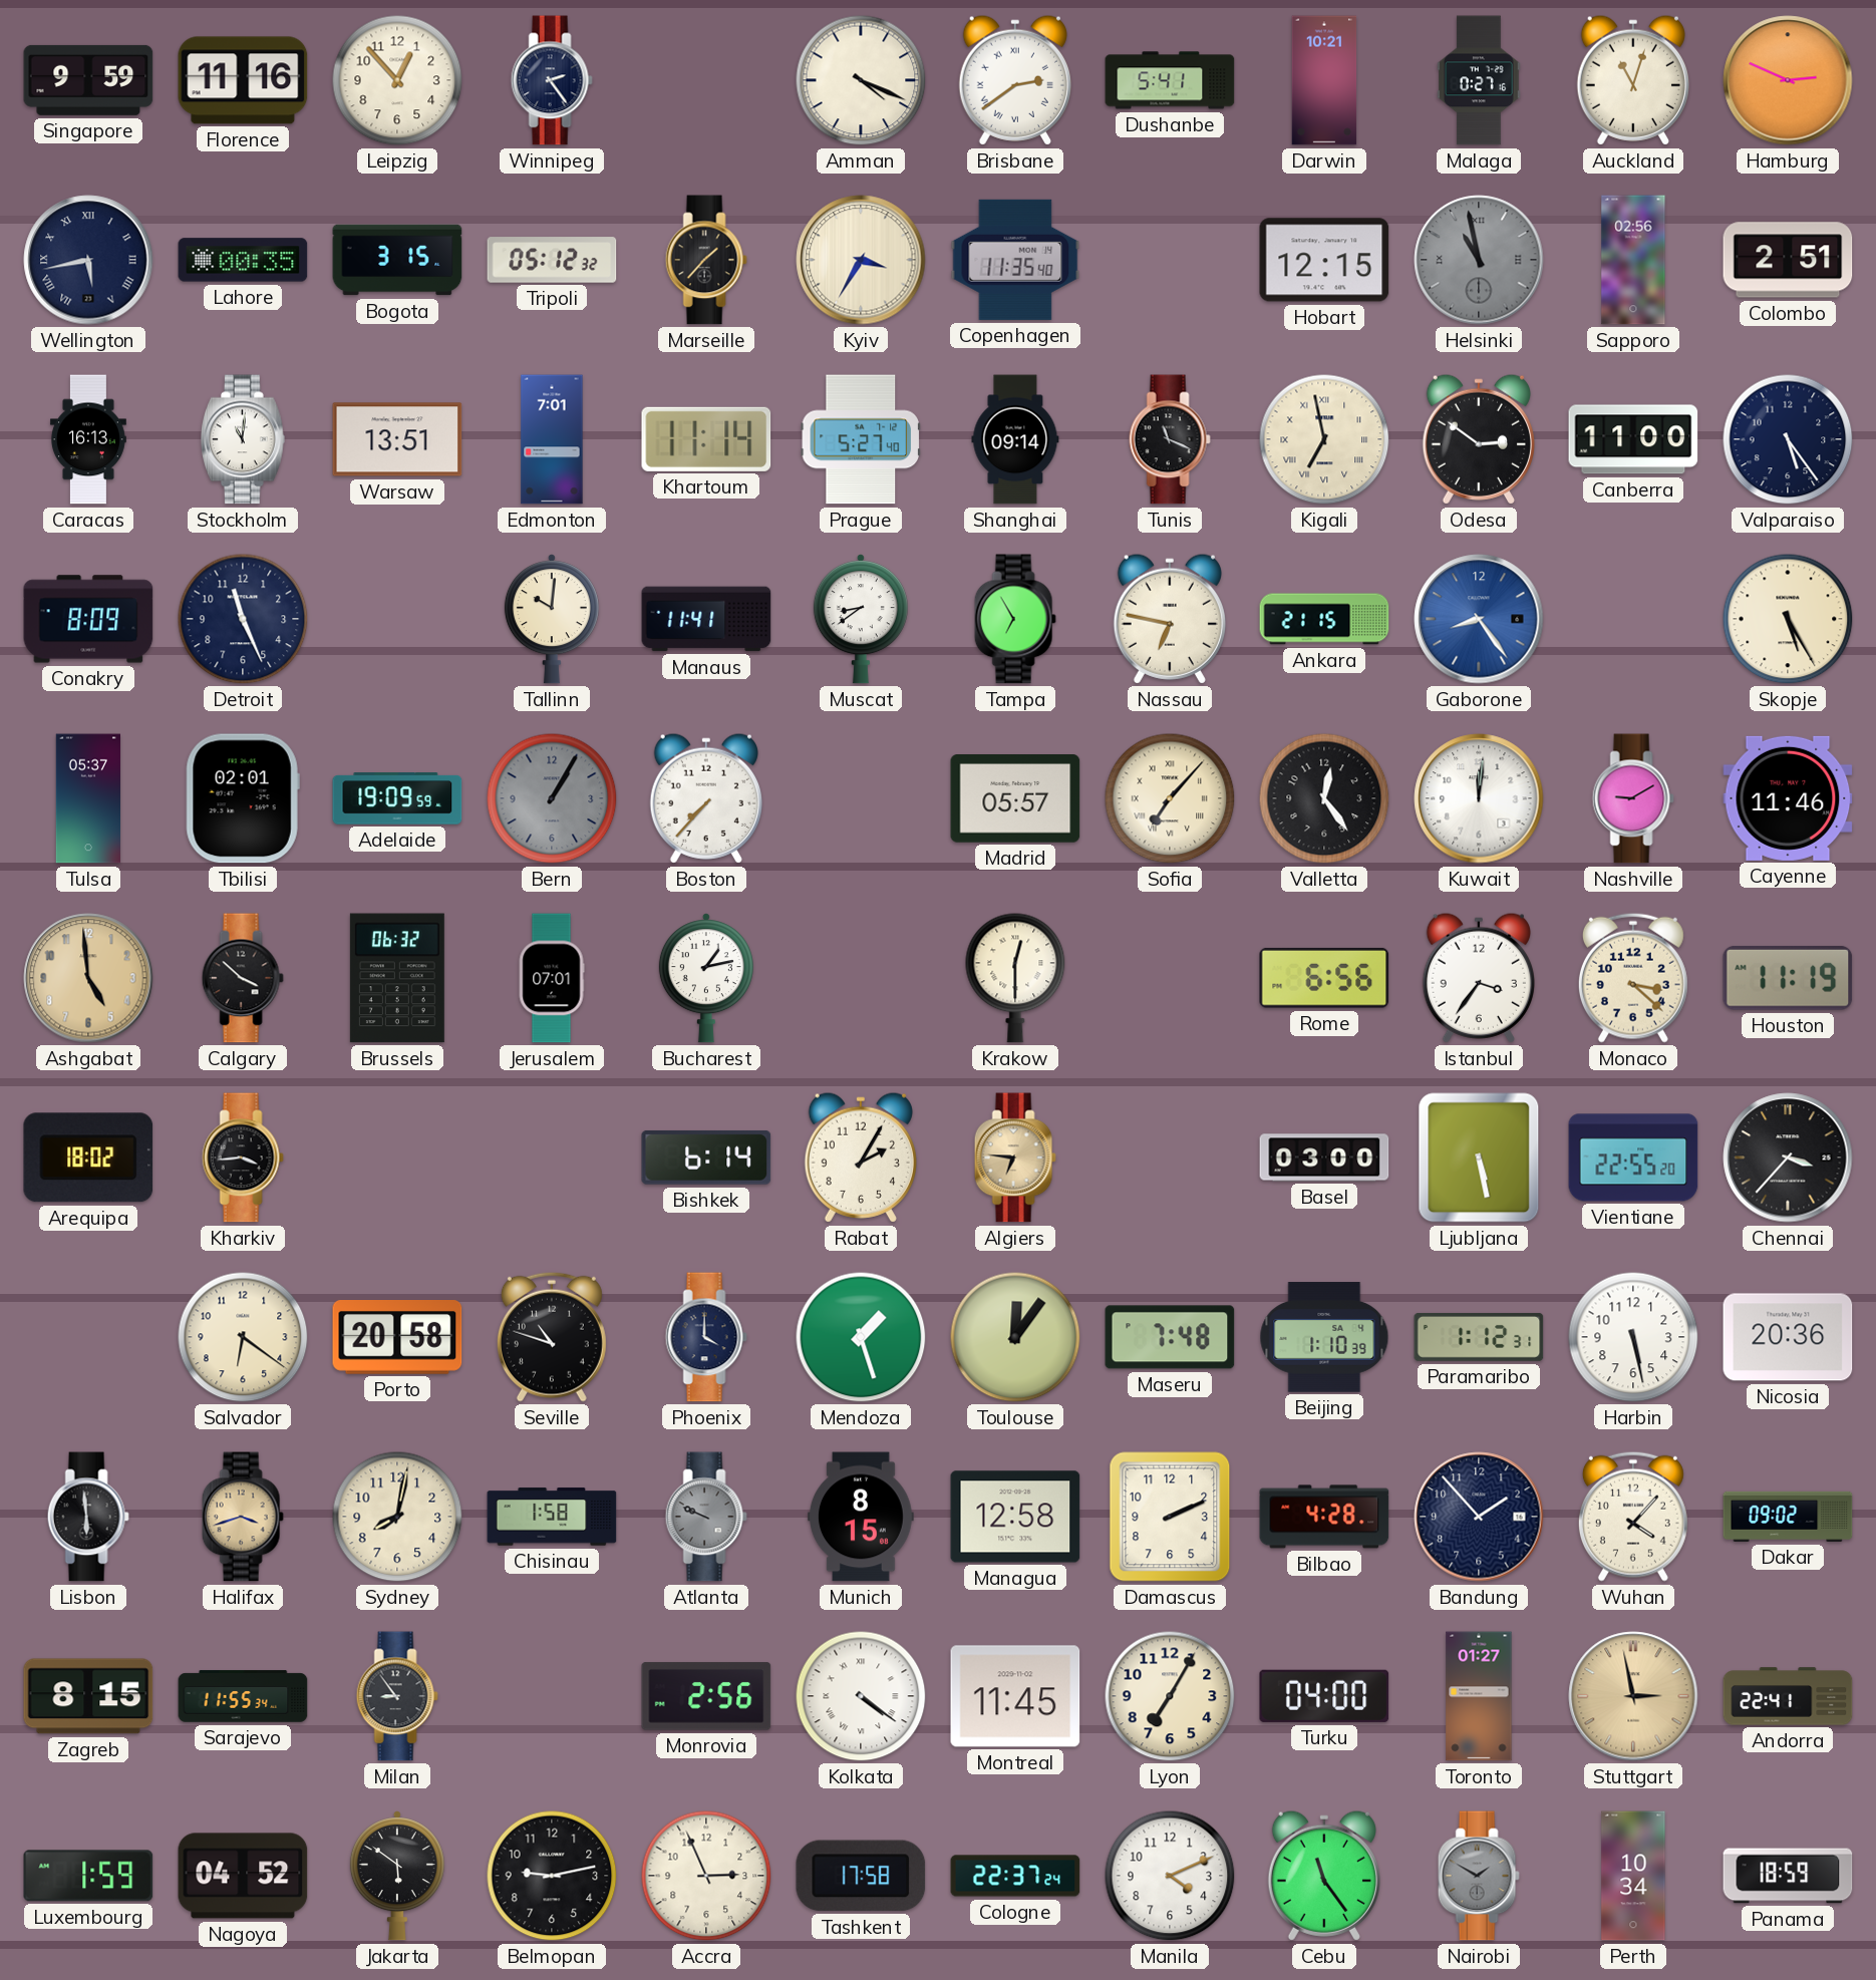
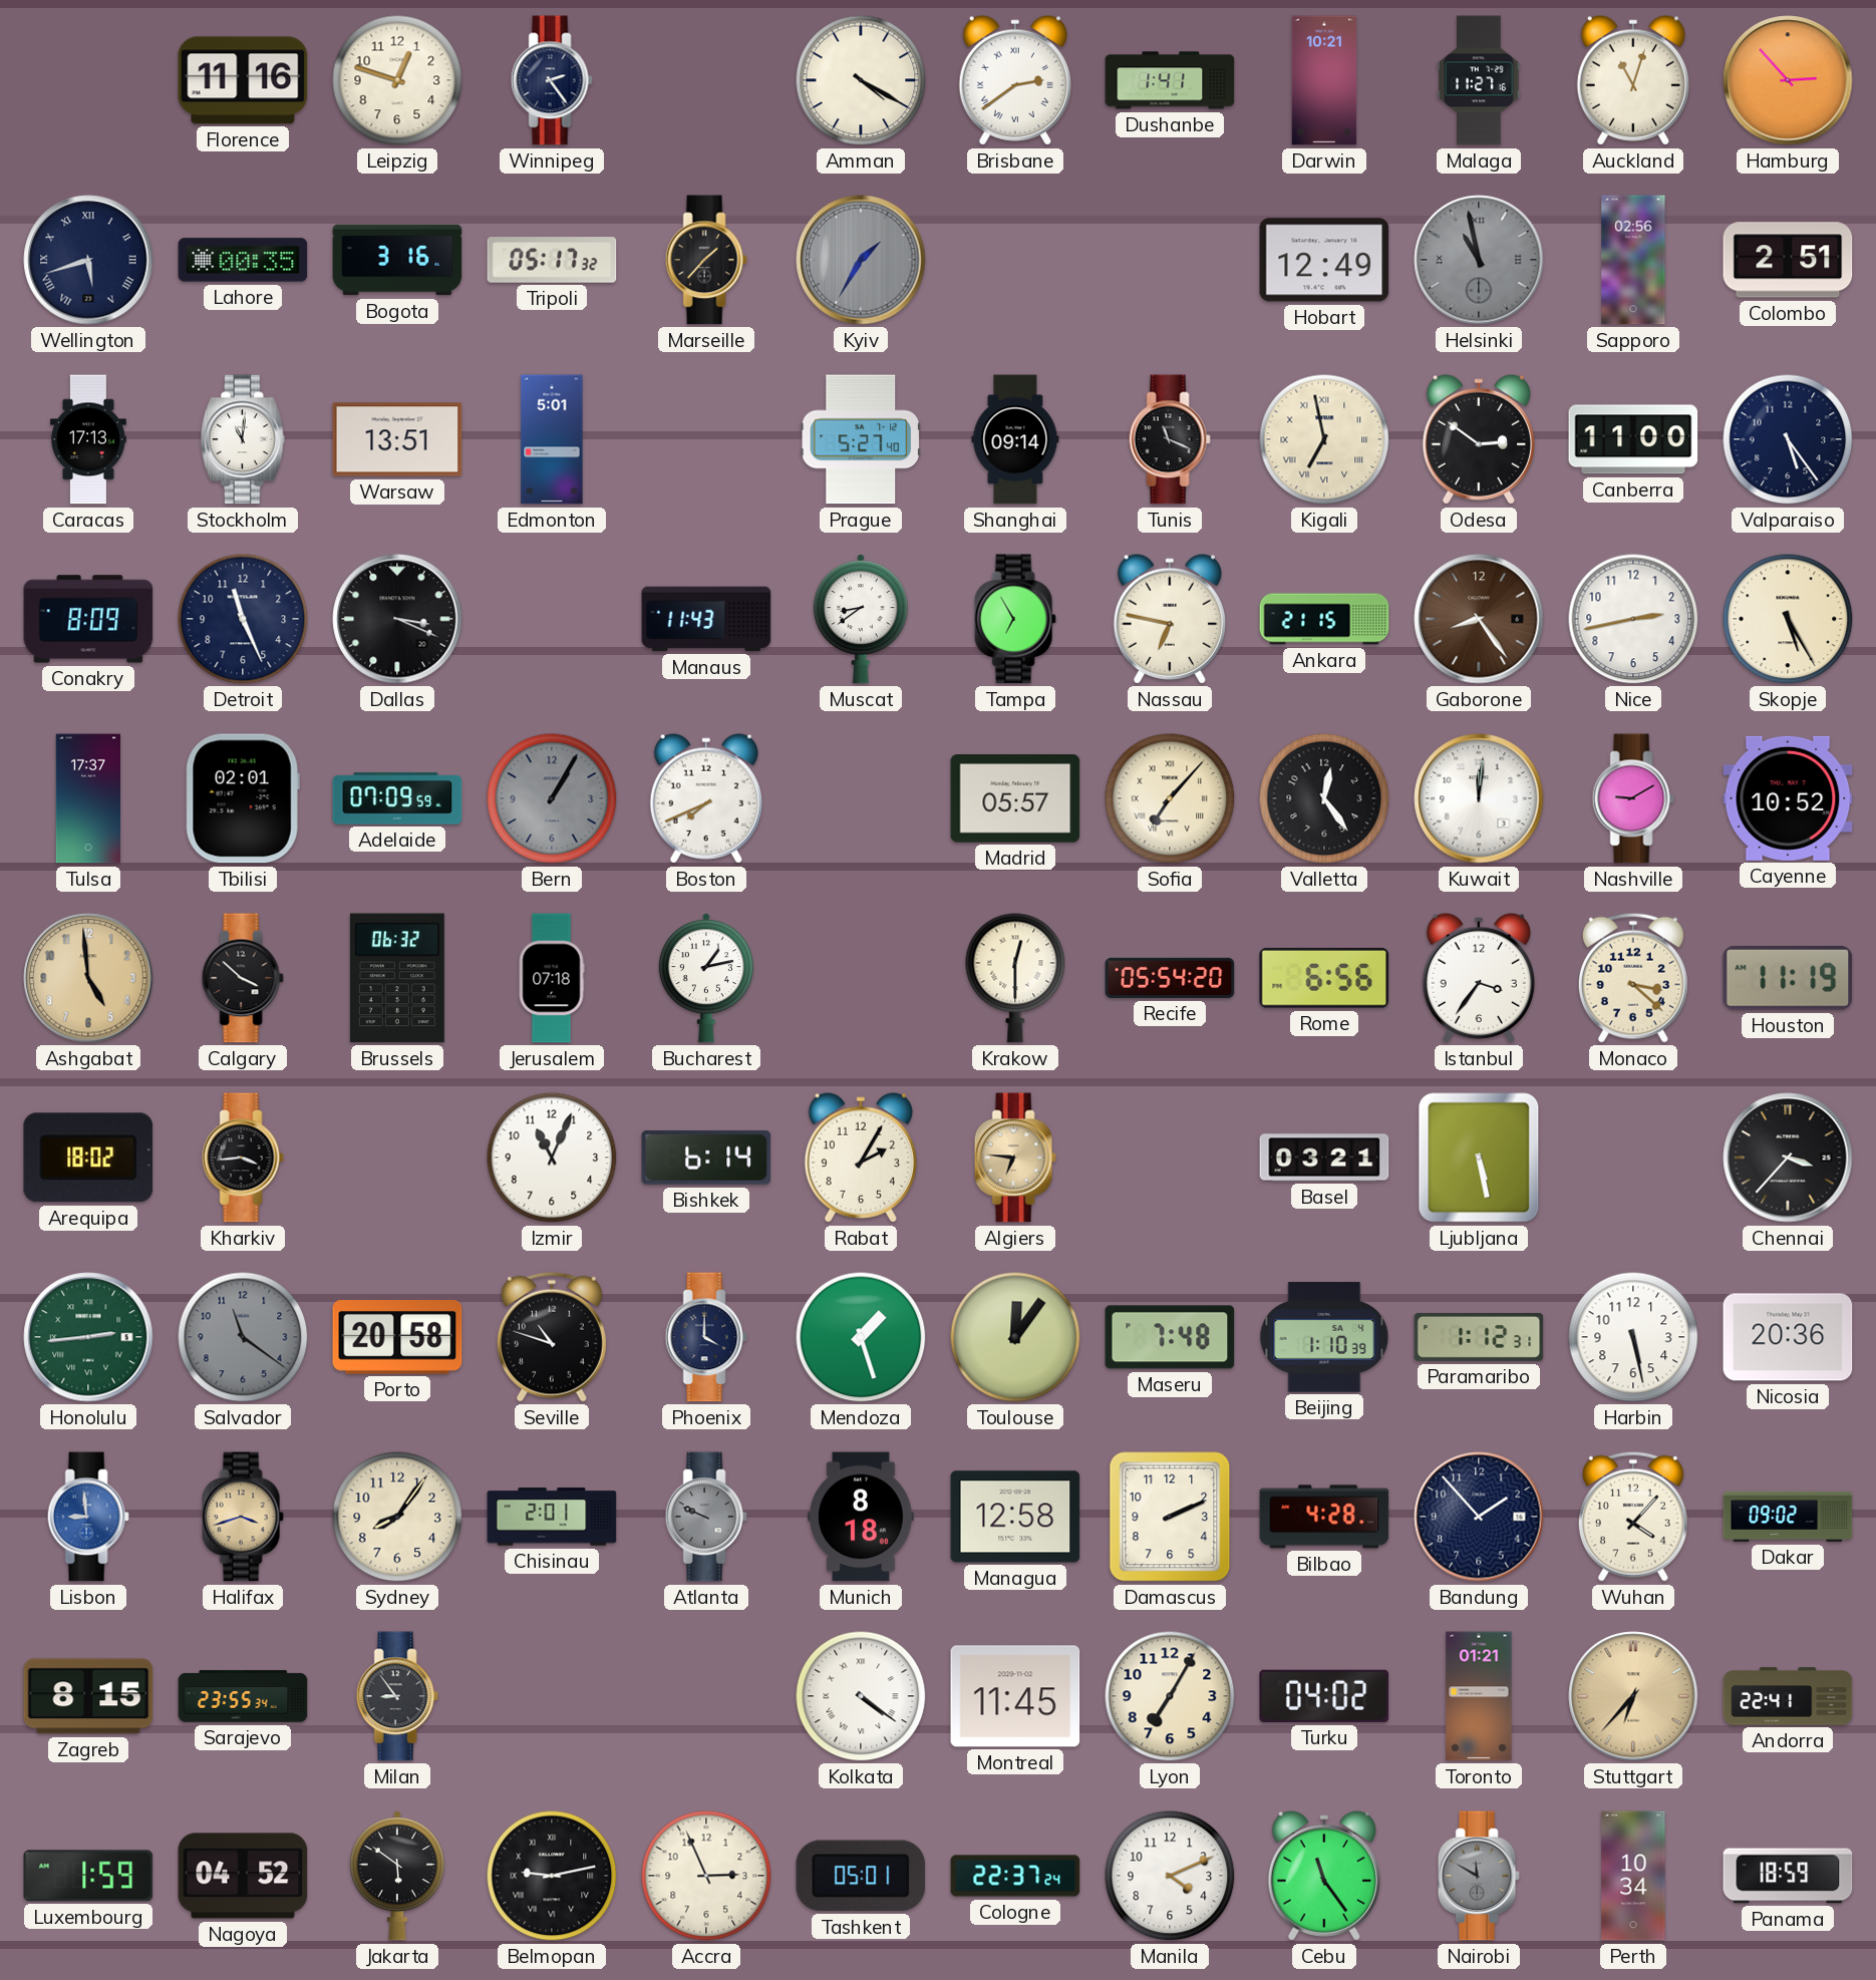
Singapore: 9:59 -> none
Leipzig: 12:53 -> 12:48
Amman: 4:19 -> 4:20
Dushanbe: 5:41 -> 1:41
Malaga: 0:27 -> 11:27
Hamburg: 2:49 -> 2:53
Wellington: 5:43 -> 5:42
Bogota: 3:15 -> 3:16
Tripoli: 05:12 -> 05:17
Kyiv: 3:35 -> 1:35
Kyiv dial: cream -> grey
Copenhagen: 11:35 -> none
Hobart: 12:15 -> 12:49
Caracas: 16:13 -> 17:13
Edmonton: 7:01 -> 5:01
Khartoum: 11:14 -> none
Dallas: none -> 3:19
Tallinn: 10:01 -> none
Manaus: 11:41 -> 11:43
Gaborone dial: blue -> brown
Nice: none -> 2:43
Tulsa: 05:37 -> 17:37
Adelaide: 19:09 -> 07:09
Boston: 7:37 -> 7:41
Cayenne: 11:46 -> 10:52
Jerusalem: 07:01 -> 07:18
Recife: none -> 05:54
Izmir: none -> 11:04
Basel: 03:00 -> 03:21
Vientiane: 22:55 -> none
Honolulu: none -> 2:44
Salvador: 6:21 -> 11:21
Salvador dial: cream -> grey
Lisbon: 5:59 -> 8:59
Lisbon dial: black -> blue
Sydney: 8:02 -> 8:06
Chisinau: 1:58 -> 2:01
Munich: 8:15 -> 8:18
Sarajevo: 11:55 -> 23:55
Monrovia: 2:56 -> none
Turku: 04:00 -> 04:02
Toronto: 01:27 -> 01:21
Stuttgart: 2:58 -> 6:37
Belmopan numerals: Arabic -> Roman
Tashkent: 17:58 -> 05:01
Nairobi: 1:50 -> 11:50
